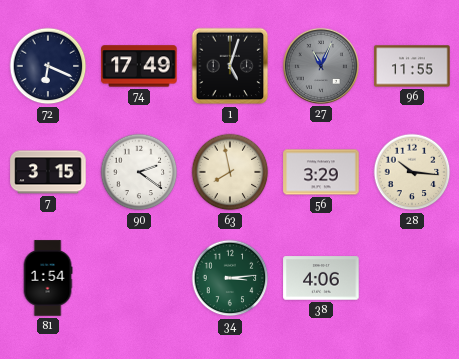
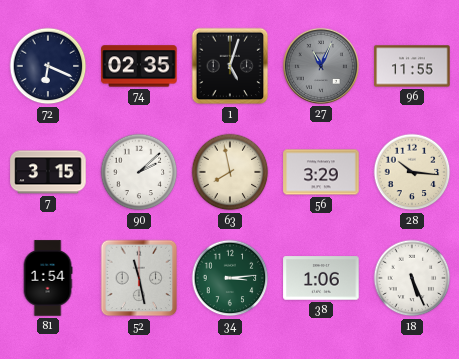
74: 17:49 -> 02:35
90: 2:21 -> 2:08
52: none -> 11:28
38: 4:06 -> 1:06
18: none -> 5:26
